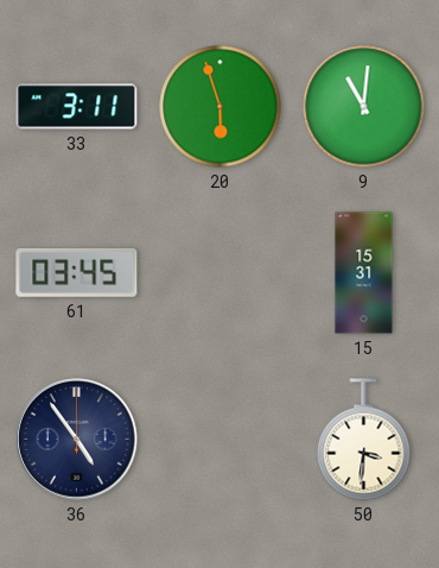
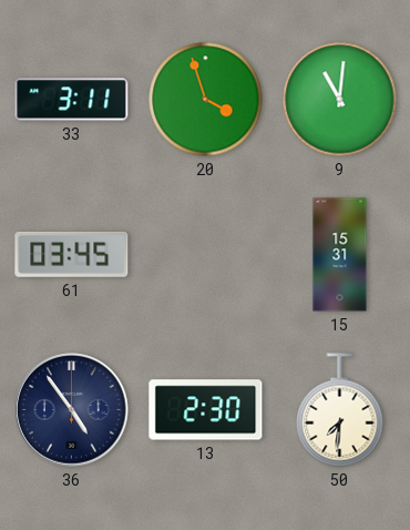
20: 5:57 -> 3:57
13: none -> 2:30
50: 3:31 -> 7:31
